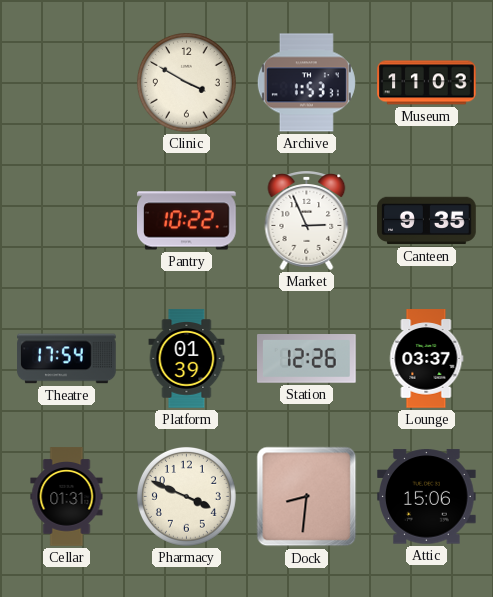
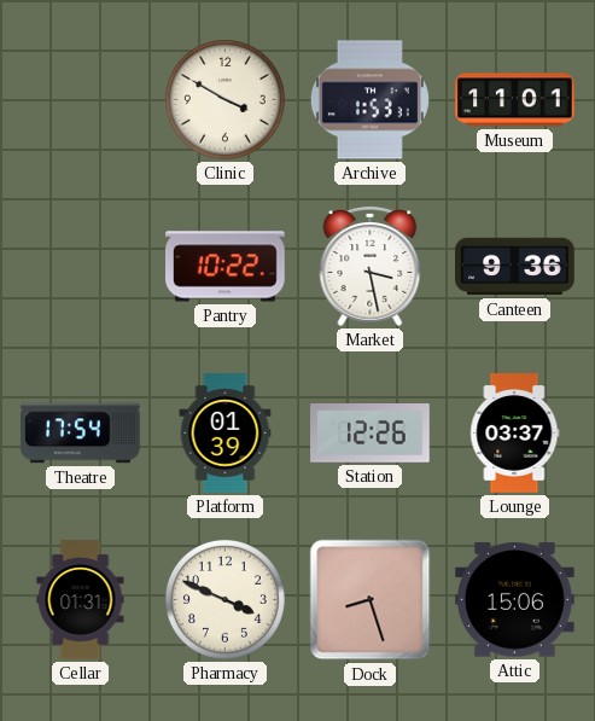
Museum: 11:03 -> 11:01
Market: 2:56 -> 3:28
Canteen: 9:35 -> 9:36
Dock: 8:31 -> 8:27
